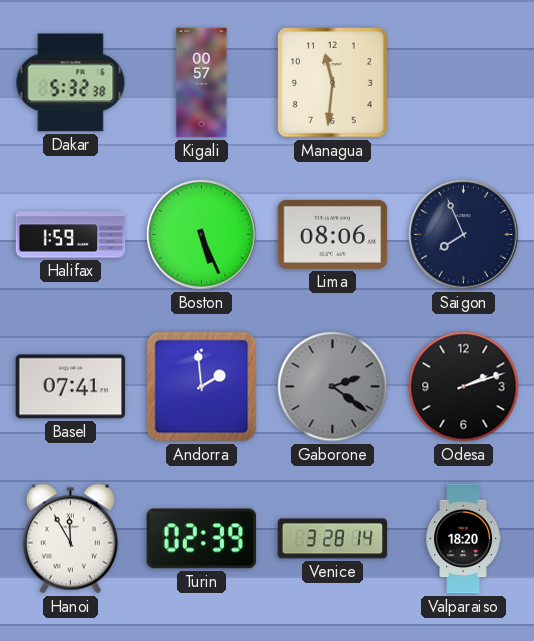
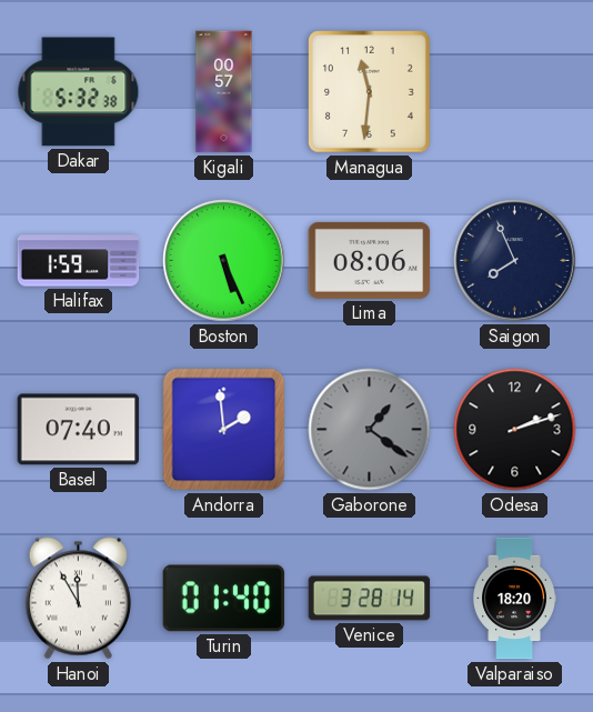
Basel: 07:41 -> 07:40
Gaborone: 2:21 -> 1:21
Turin: 02:39 -> 01:40
